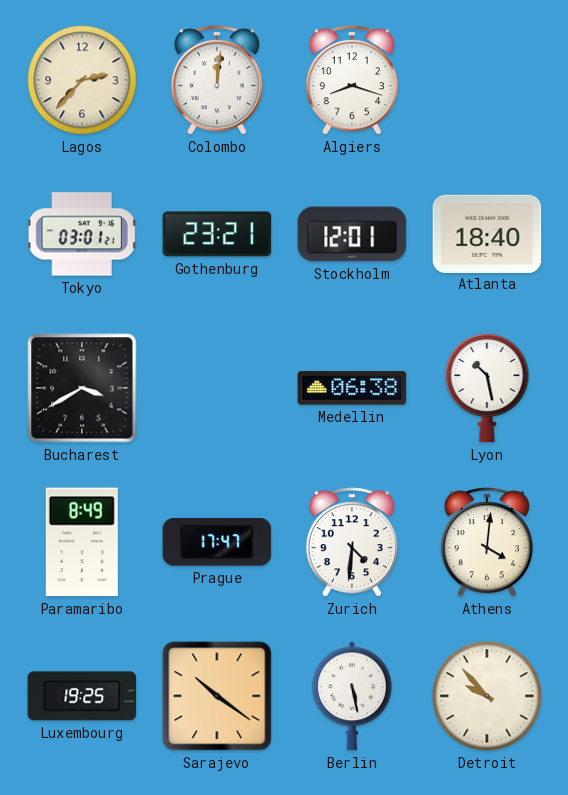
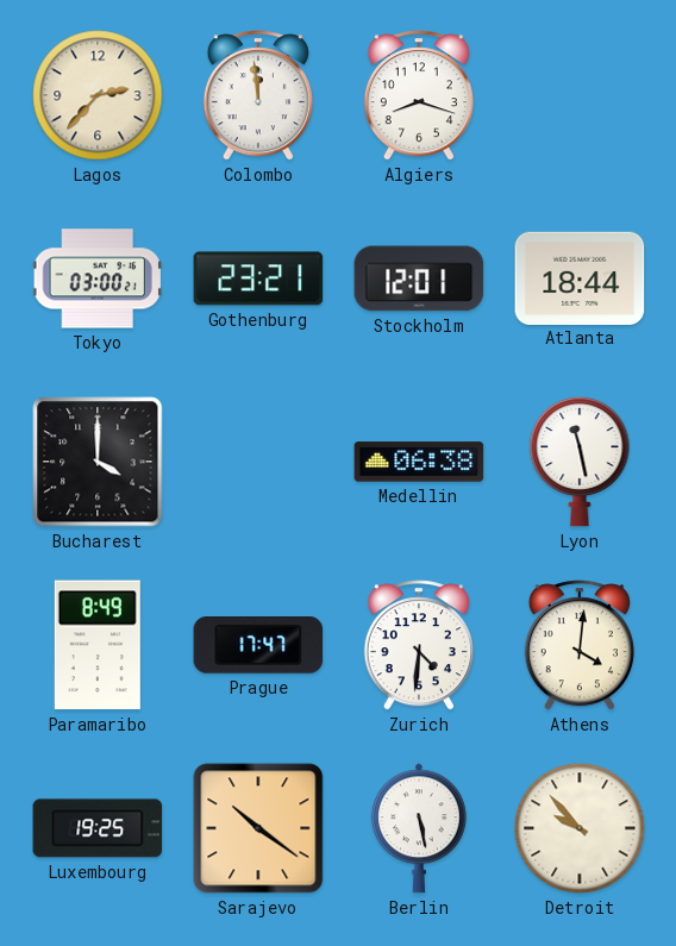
Colombo: 12:01 -> 11:59
Tokyo: 03:01 -> 03:00
Atlanta: 18:40 -> 18:44
Bucharest: 3:40 -> 4:00
Lyon: 10:28 -> 11:28
